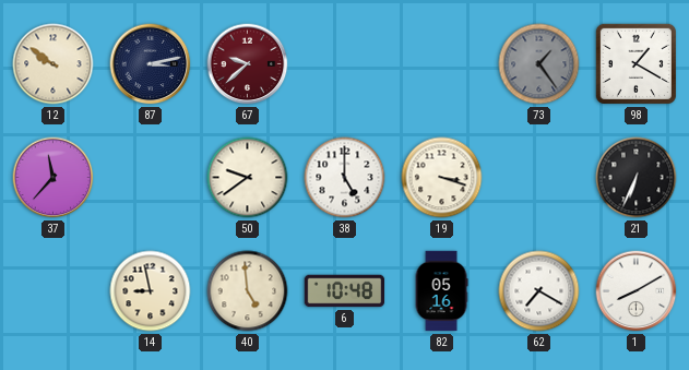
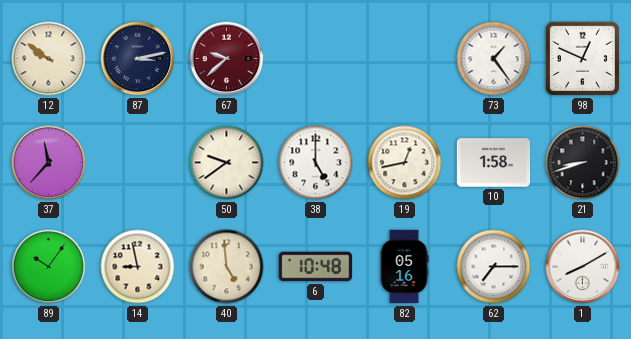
73 dial: grey -> white
98: 1:20 -> 12:49
19: 3:18 -> 12:43
10: none -> 1:58
21: 6:34 -> 8:42
89: none -> 10:06
62: 7:20 -> 7:15
